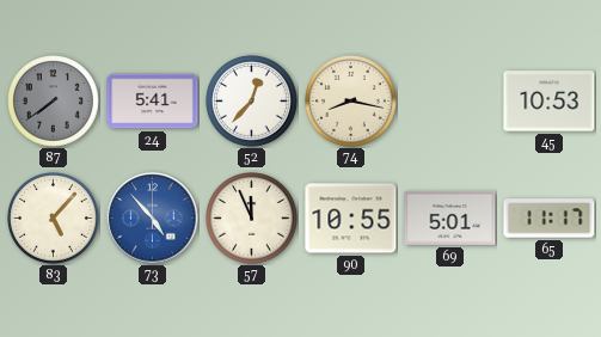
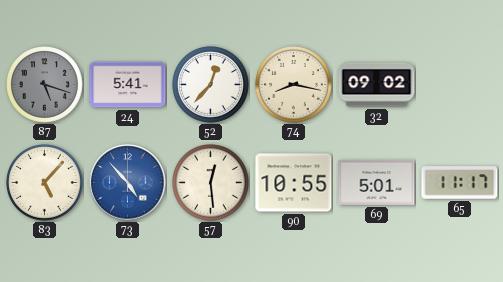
87: 7:39 -> 5:18
32: none -> 09:02
45: 10:53 -> none
57: 11:56 -> 12:29
